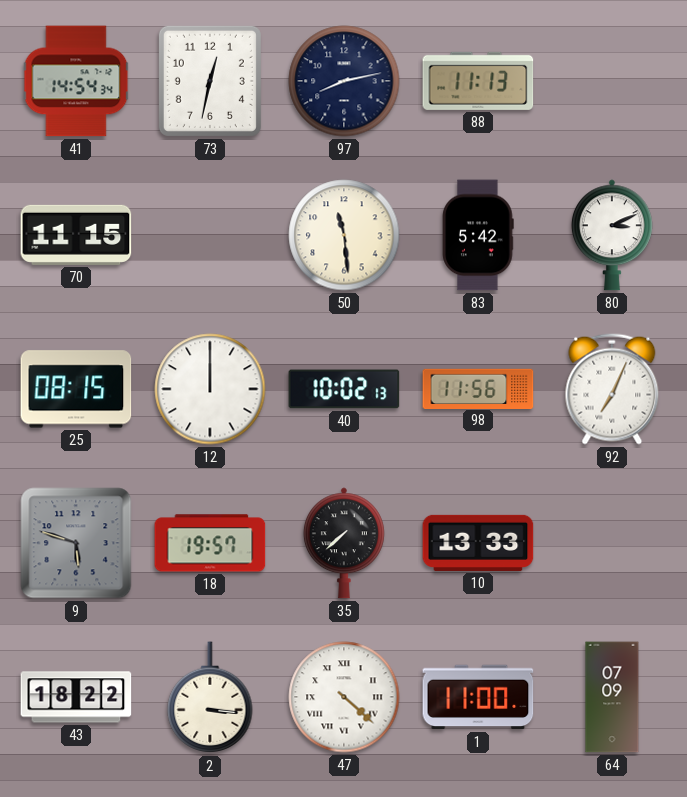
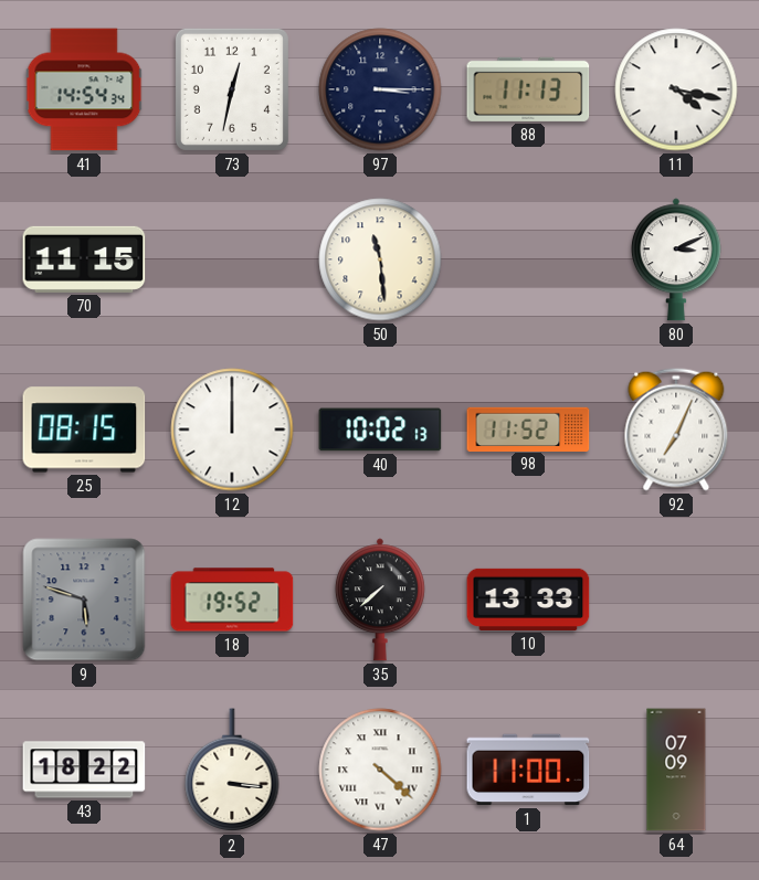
97: 8:13 -> 3:15
11: none -> 4:17
83: 5:42 -> none
98: 11:56 -> 11:52
18: 19:57 -> 19:52
